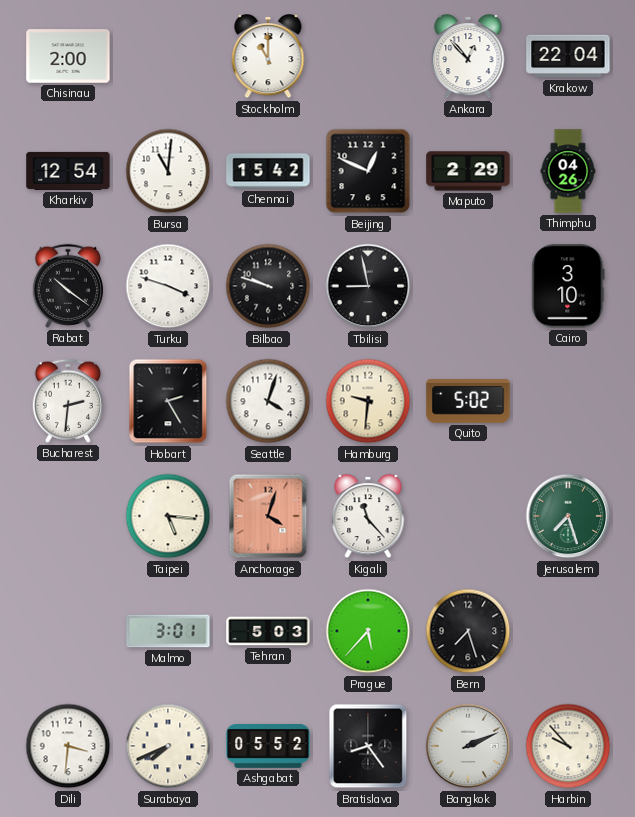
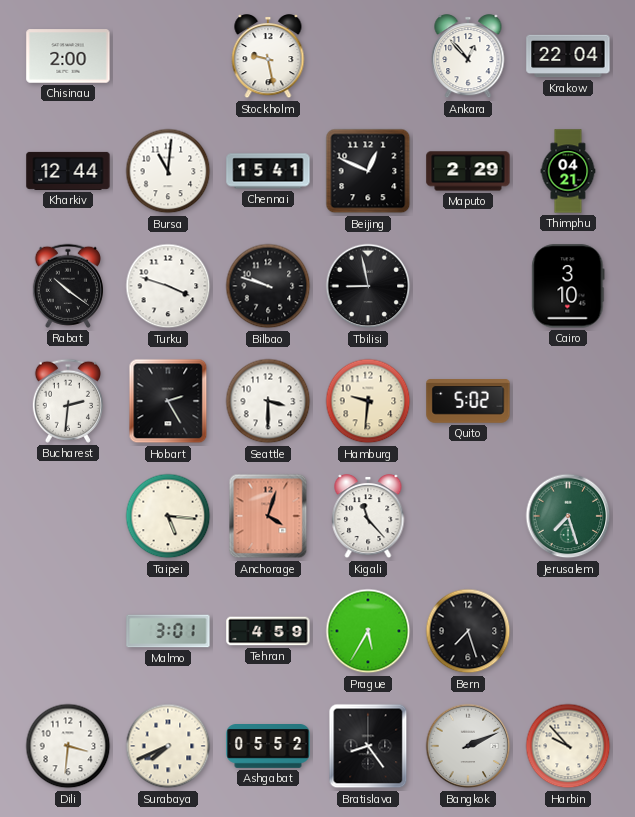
Stockholm: 11:00 -> 9:28
Kharkiv: 12:54 -> 12:44
Chennai: 15:42 -> 15:41
Thimphu: 04:26 -> 04:21
Seattle: 4:03 -> 3:30
Tehran: 5:03 -> 4:59
Prague: 5:37 -> 5:35
